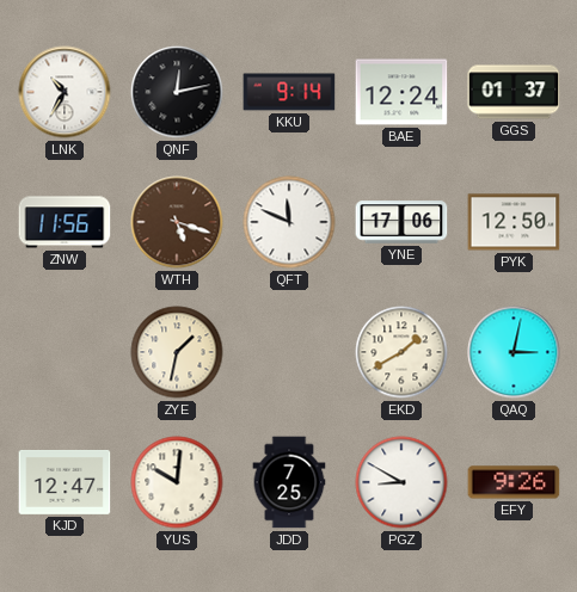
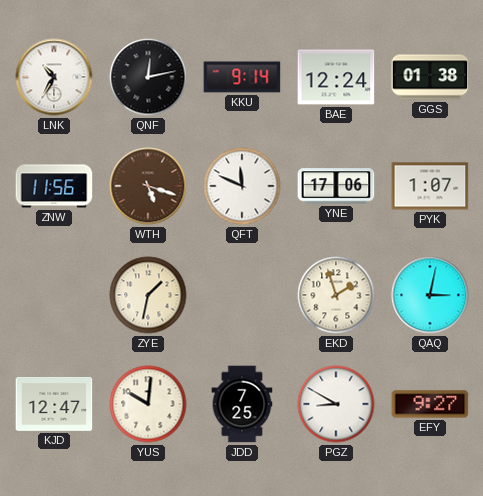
GGS: 01:37 -> 01:38
PYK: 12:50 -> 1:07
EKD: 1:40 -> 1:57
EFY: 9:26 -> 9:27
